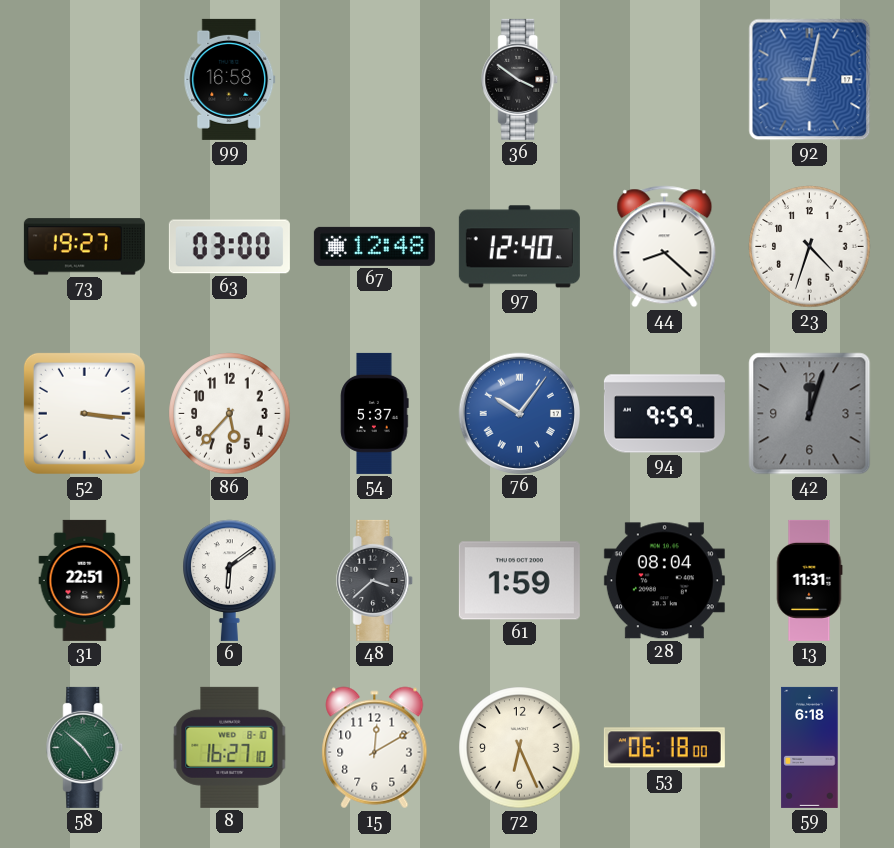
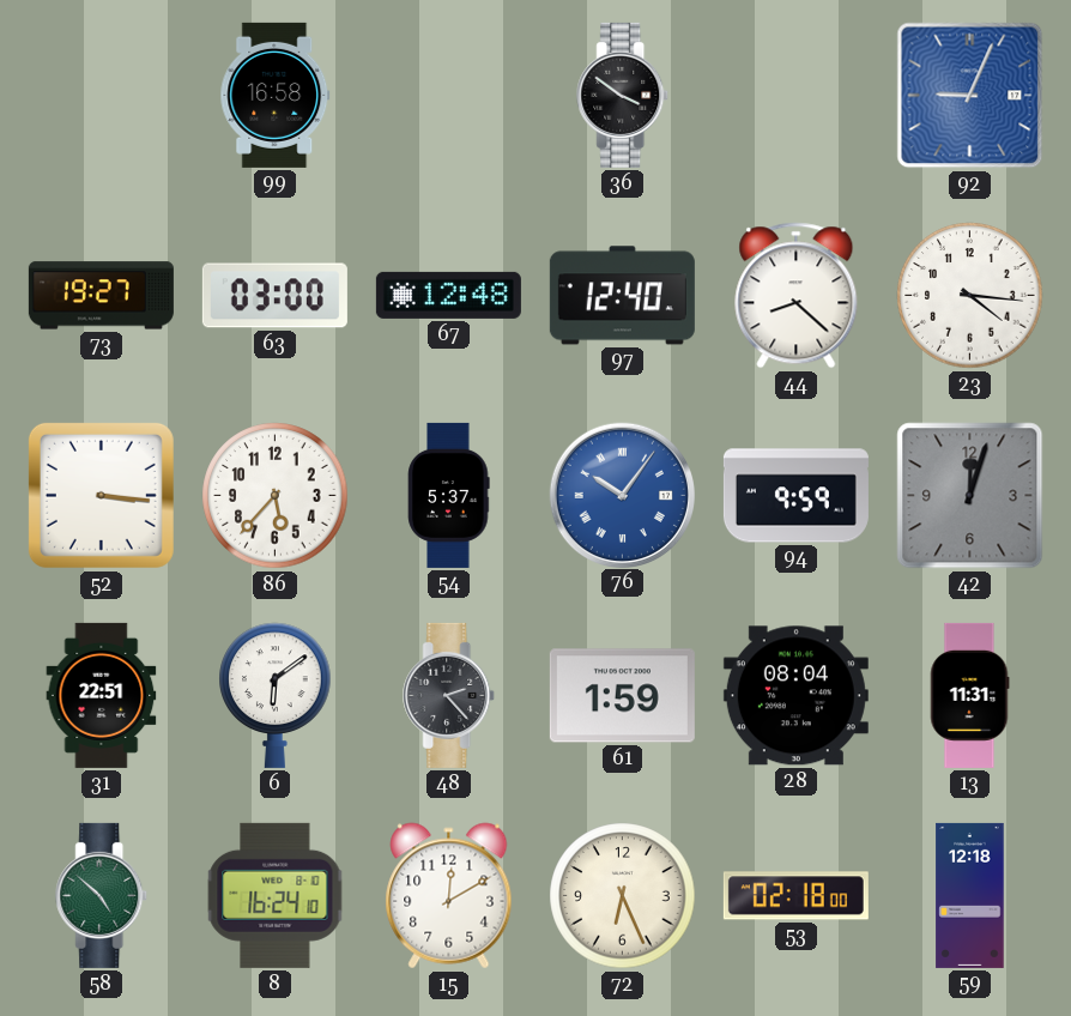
92: 9:02 -> 9:04
23: 4:33 -> 4:16
48: 3:38 -> 2:23
8: 16:27 -> 16:24
53: 06:18 -> 02:18
59: 6:18 -> 12:18
